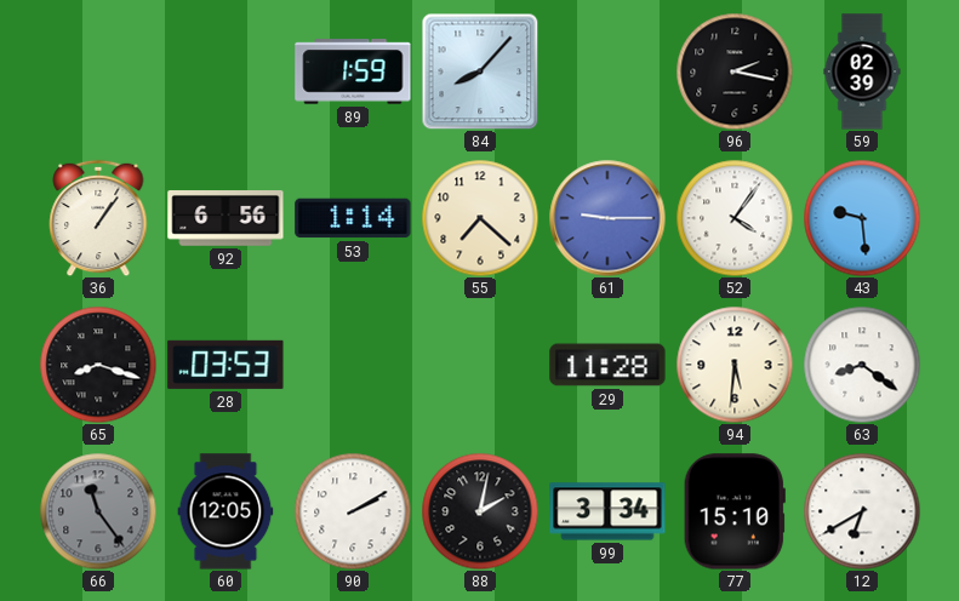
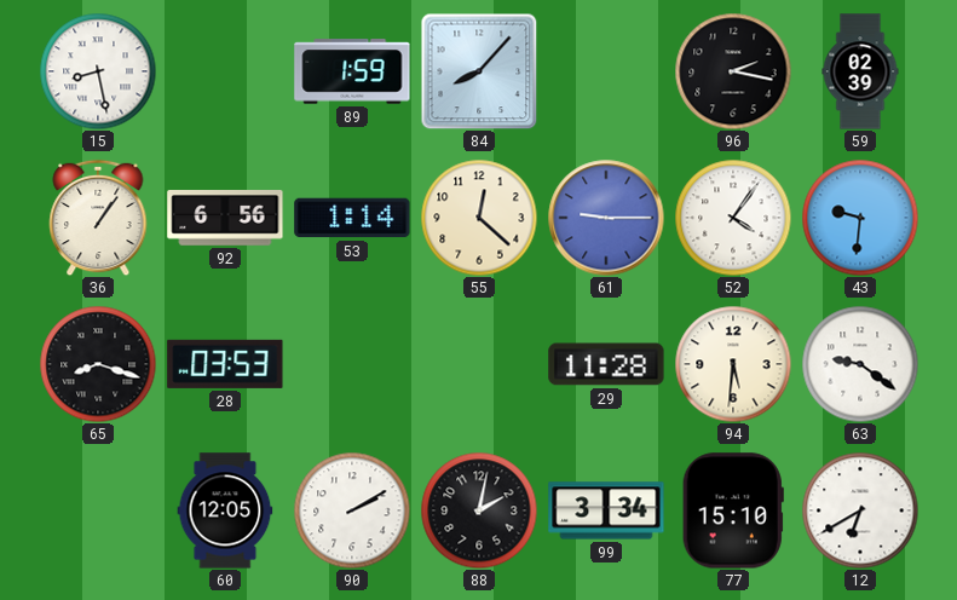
15: none -> 8:28
55: 7:22 -> 12:22
43: 9:29 -> 9:31
63: 8:21 -> 9:21
66: 11:24 -> none
